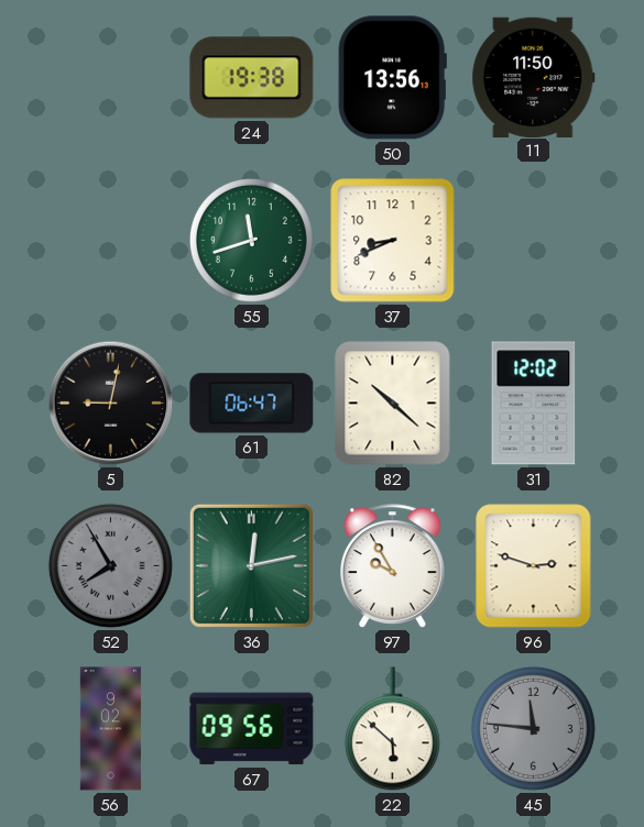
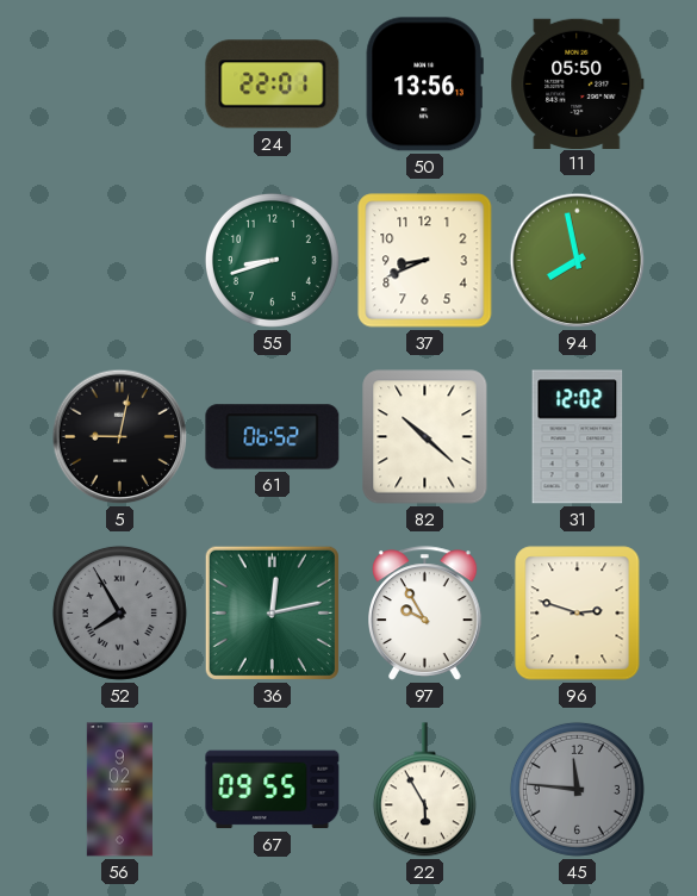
24: 19:38 -> 22:01
11: 11:50 -> 05:50
55: 11:42 -> 8:42
94: none -> 7:58
61: 06:47 -> 06:52
67: 09:56 -> 09:55
22: 5:52 -> 5:55
